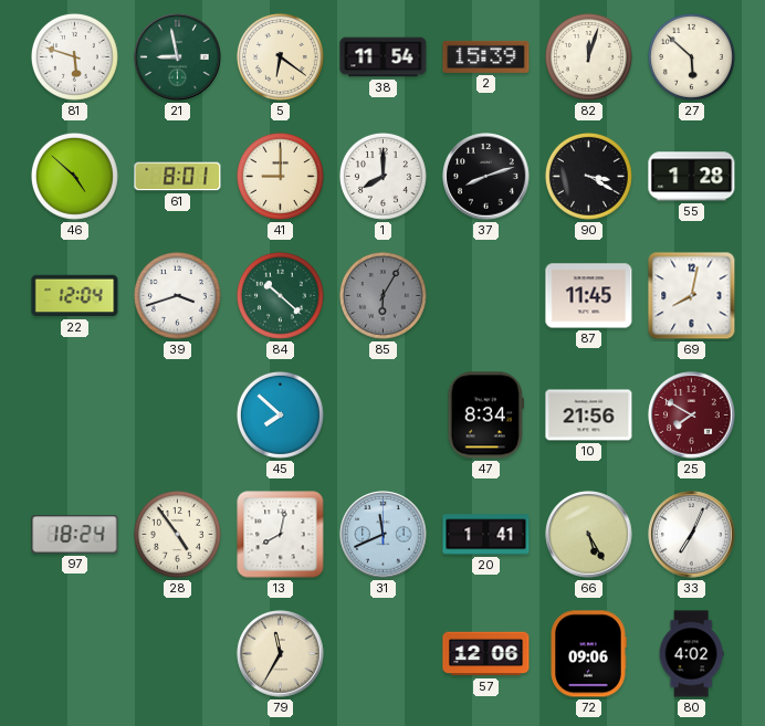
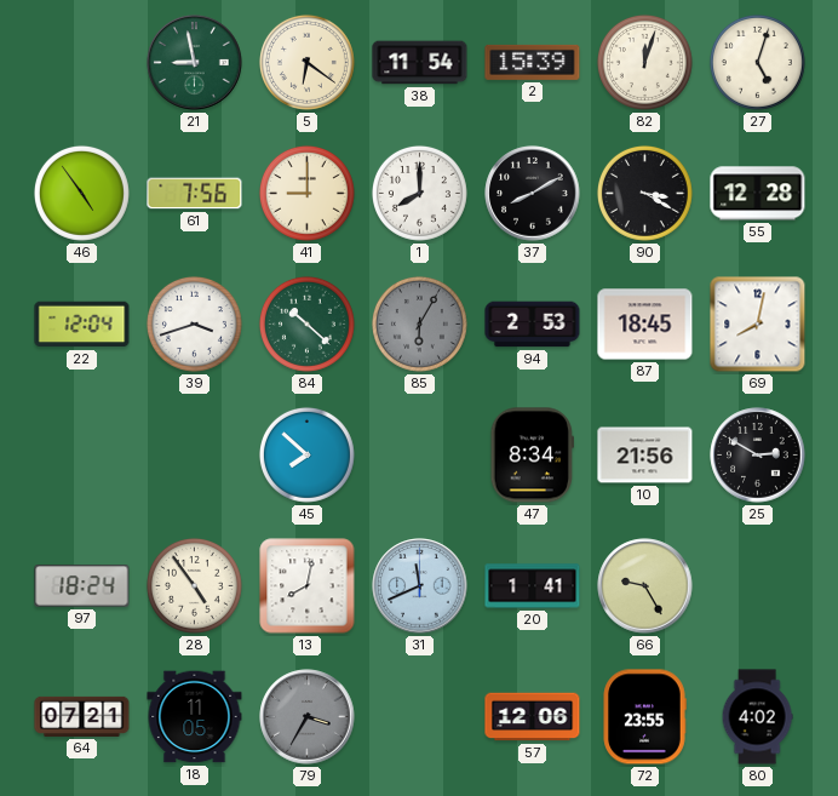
81: 5:48 -> none
27: 5:52 -> 5:03
46: 4:52 -> 4:54
61: 8:01 -> 7:56
37: 8:12 -> 8:10
55: 1:28 -> 12:28
94: none -> 2:53
87: 11:45 -> 18:45
25: 7:50 -> 2:50
25 dial: burgundy -> black
66: 5:25 -> 9:25
33: 7:04 -> none
64: none -> 07:21
18: none -> 11:05
79: 11:35 -> 3:35
79 dial: cream -> grey
72: 09:06 -> 23:55
